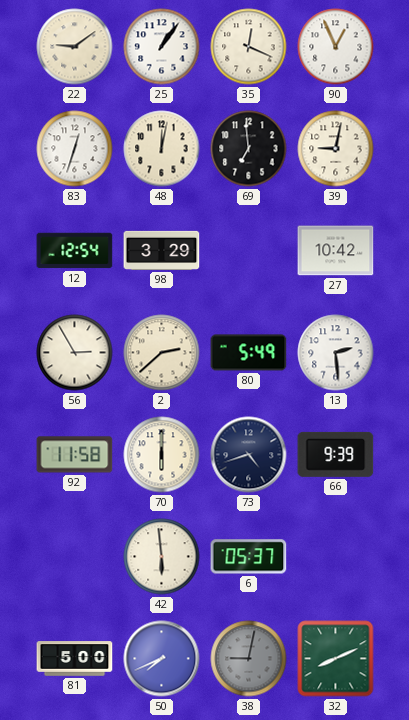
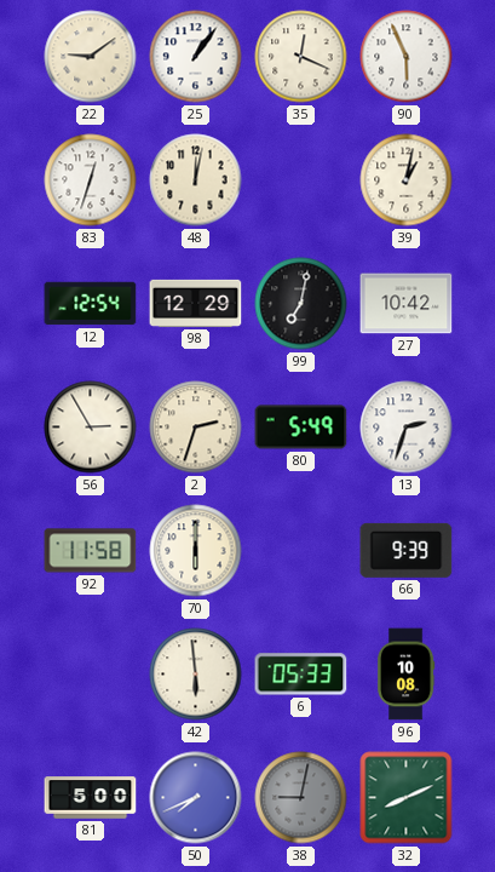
90: 12:56 -> 5:56
69: 6:59 -> none
39: 9:02 -> 1:02
98: 3:29 -> 12:29
99: none -> 7:02
2: 2:38 -> 2:33
13: 2:29 -> 2:33
73: 4:42 -> none
6: 05:37 -> 05:33
96: none -> 10:08
